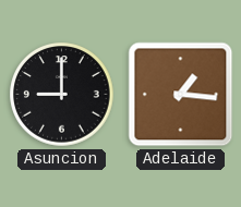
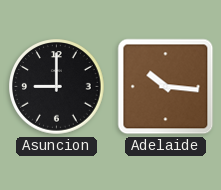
Adelaide: 1:16 -> 10:16
